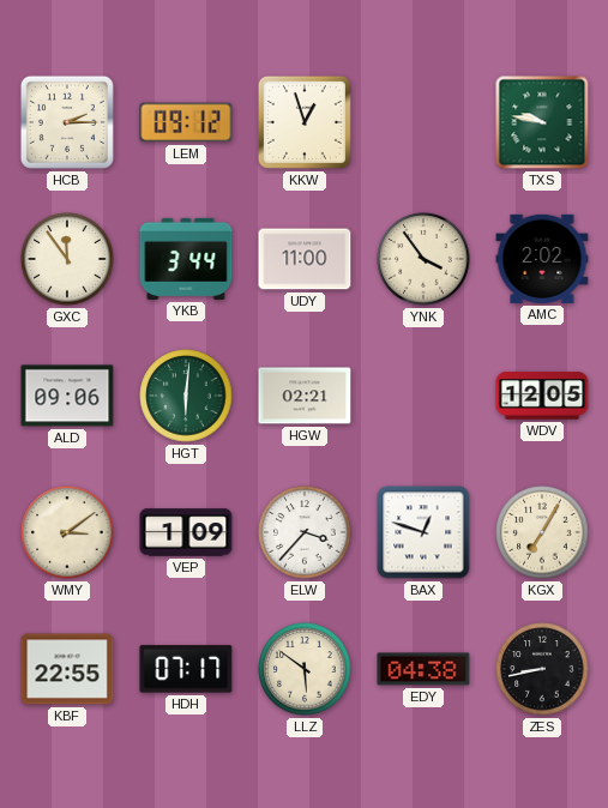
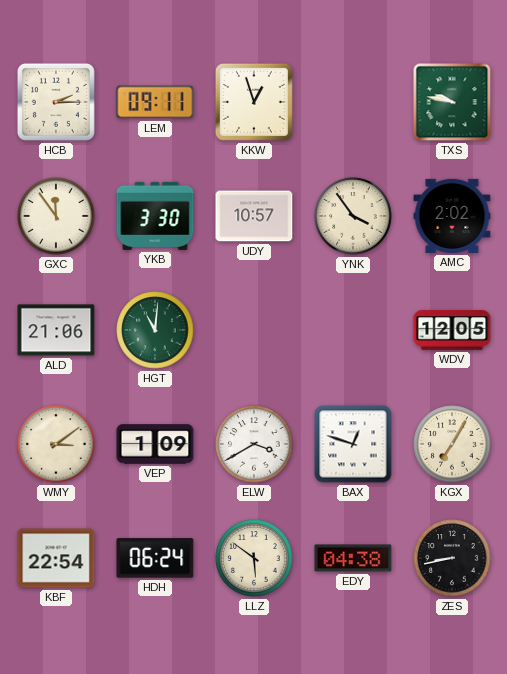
LEM: 09:12 -> 09:11
YKB: 3:44 -> 3:30
UDY: 11:00 -> 10:57
ALD: 09:06 -> 21:06
HGT: 6:01 -> 11:01
HGW: 02:21 -> none
ELW: 3:37 -> 3:40
KBF: 22:55 -> 22:54
HDH: 07:17 -> 06:24
